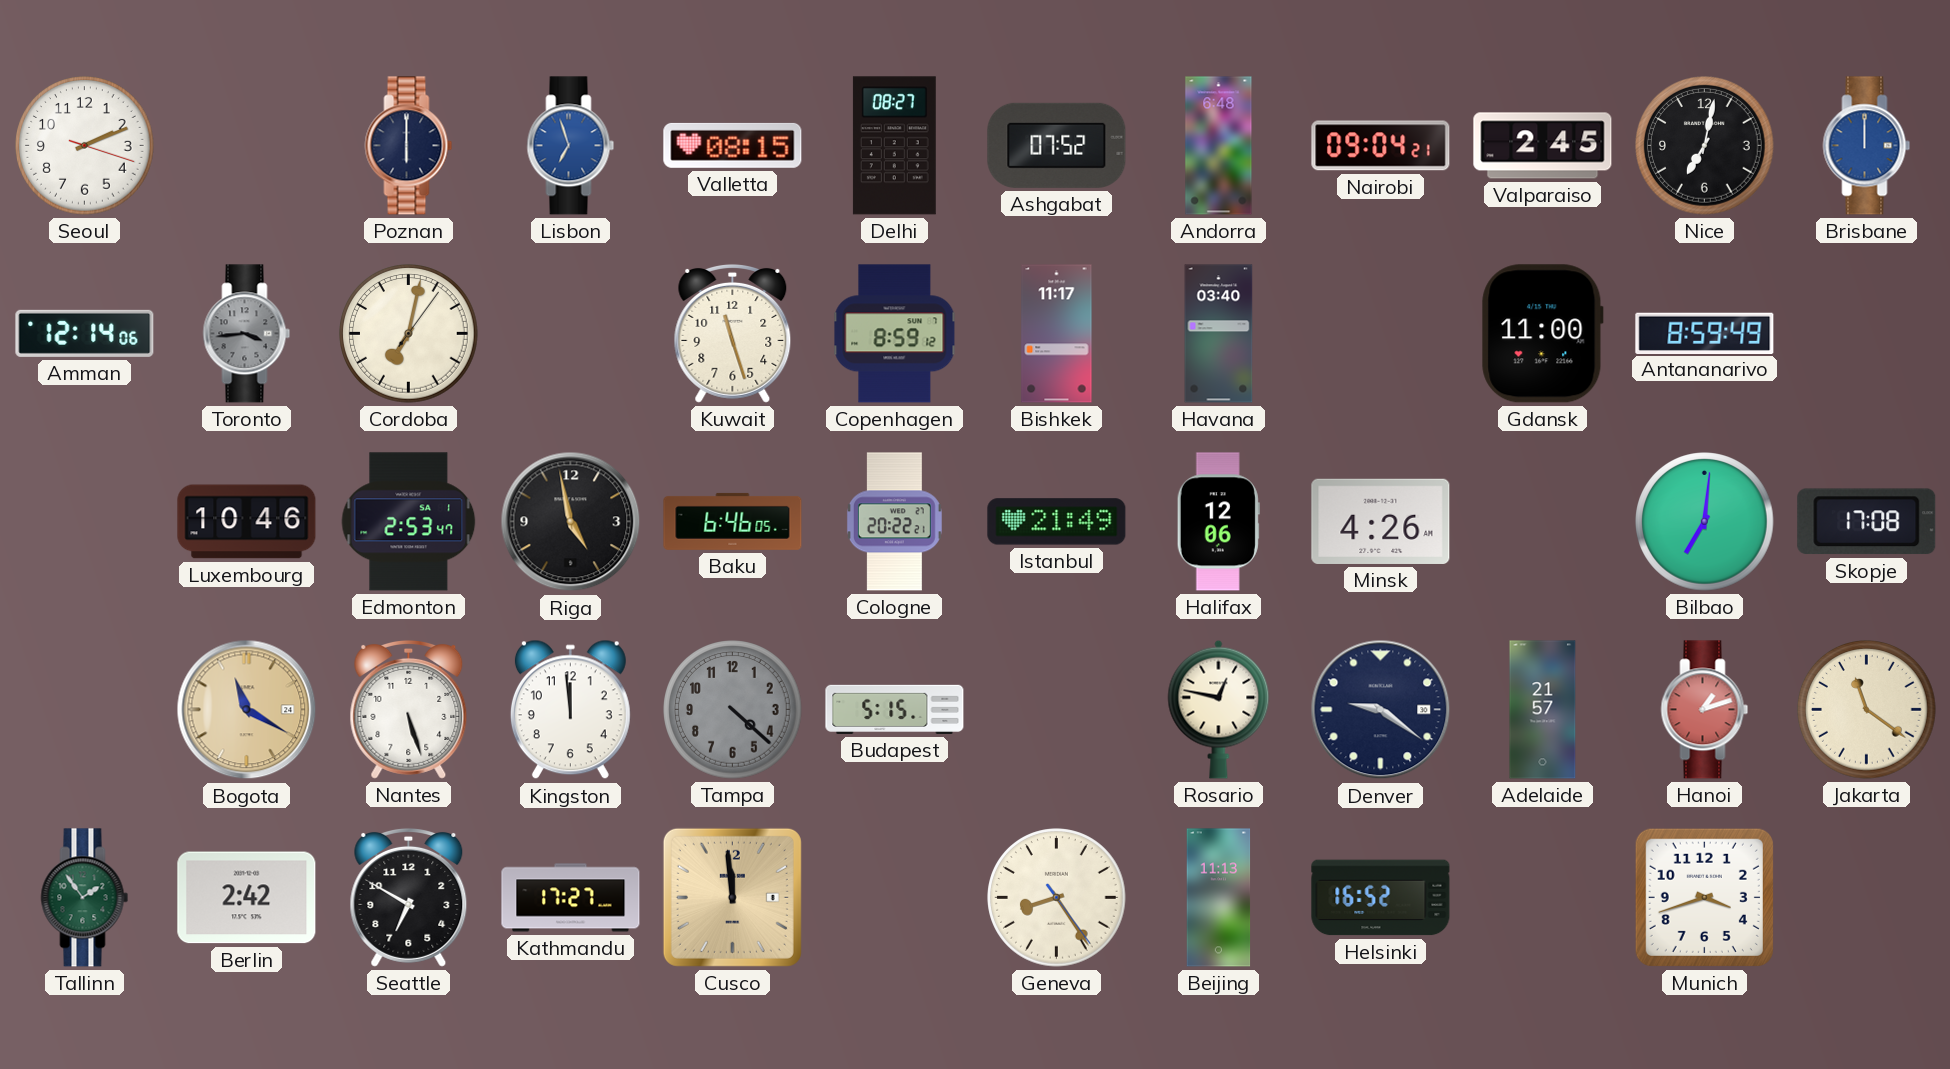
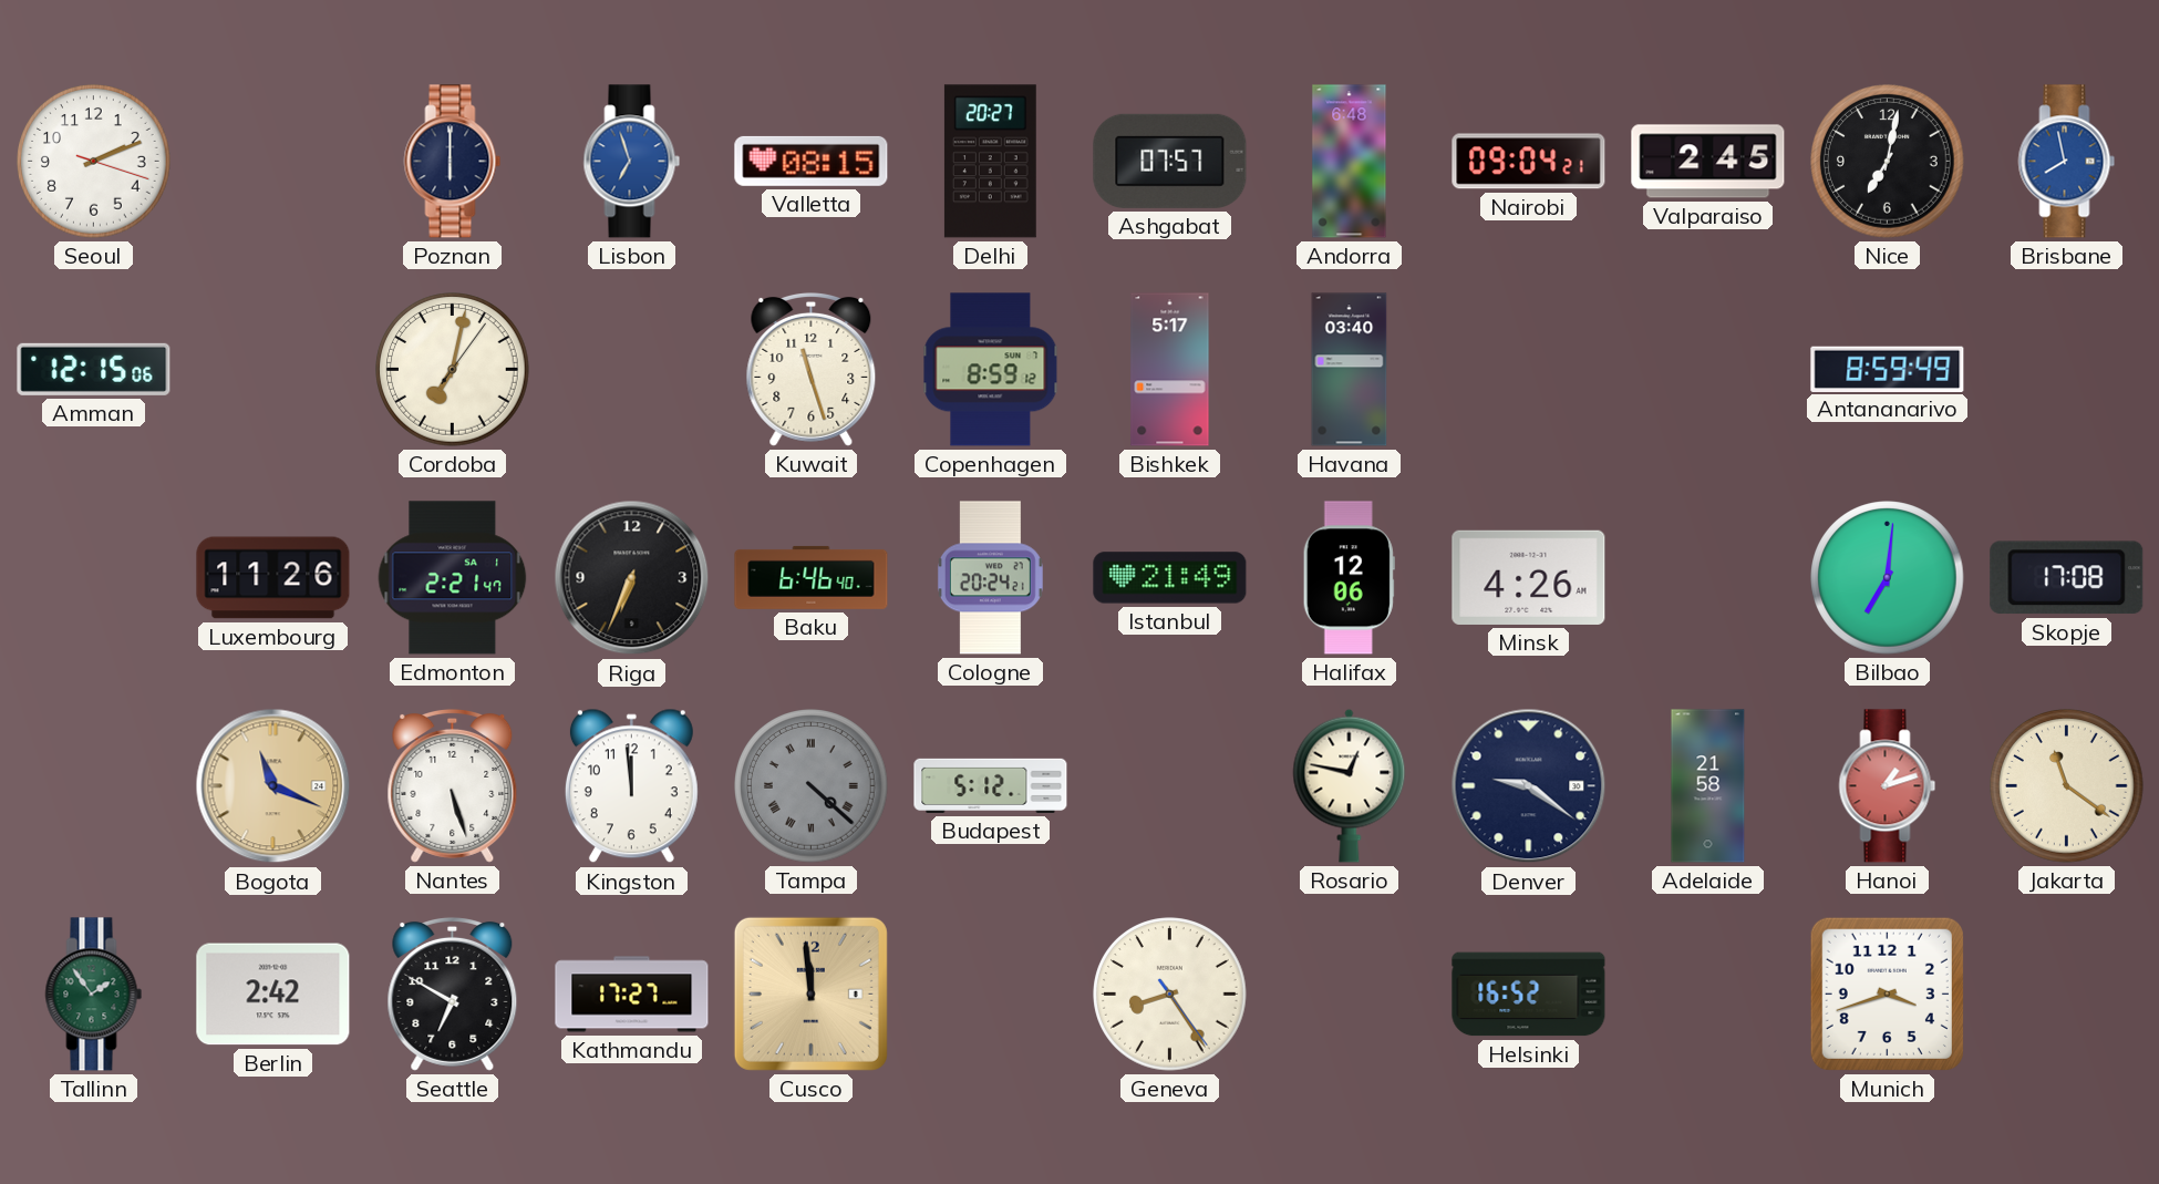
Delhi: 08:27 -> 20:27
Ashgabat: 07:52 -> 07:57
Brisbane: 12:00 -> 7:58
Amman: 12:14 -> 12:15
Toronto: 3:44 -> none
Bishkek: 11:17 -> 5:17
Gdansk: 11:00 -> none
Luxembourg: 10:46 -> 11:26
Edmonton: 2:53 -> 2:21
Riga: 4:58 -> 6:34
Baku: 6:46:05 -> 6:46:40
Cologne: 20:22 -> 20:24
Bogota: 11:20 -> 11:19
Tampa numerals: Arabic -> Roman
Budapest: 5:15 -> 5:12
Adelaide: 21:57 -> 21:58
Beijing: 11:13 -> none
